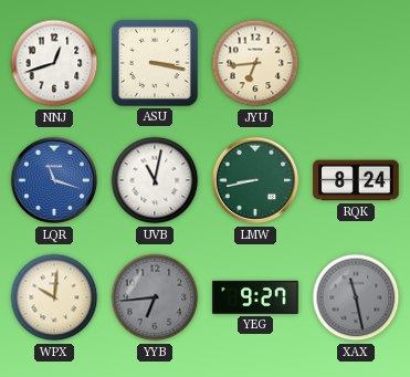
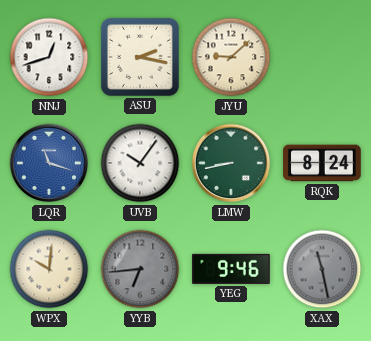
ASU: 3:17 -> 2:17
JYU: 6:44 -> 9:08
UVB: 11:02 -> 10:06
YEG: 9:27 -> 9:46
